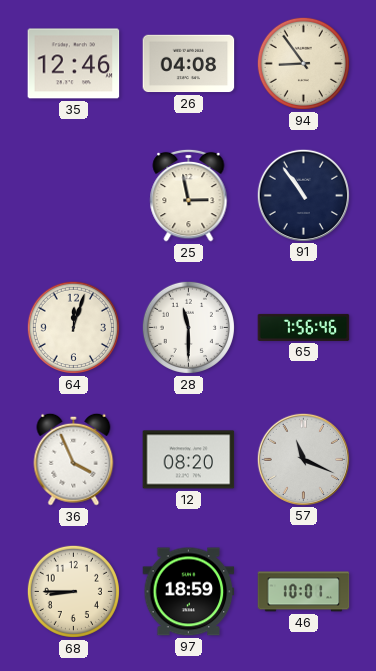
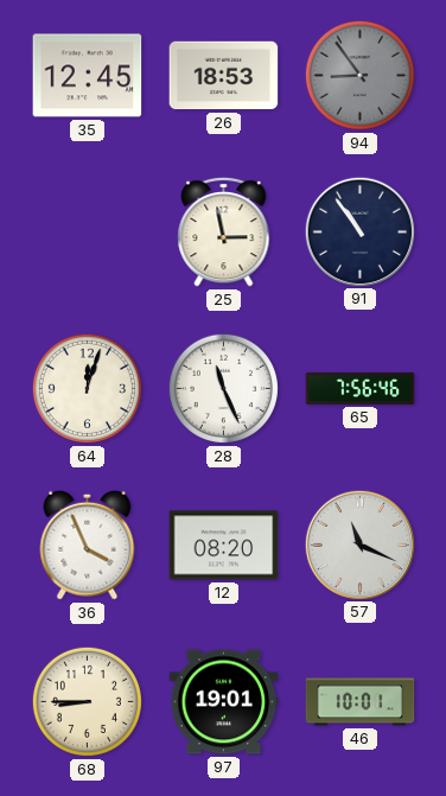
35: 12:46 -> 12:45
26: 04:08 -> 18:53
94 dial: cream -> grey
28: 11:30 -> 11:26
97: 18:59 -> 19:01
